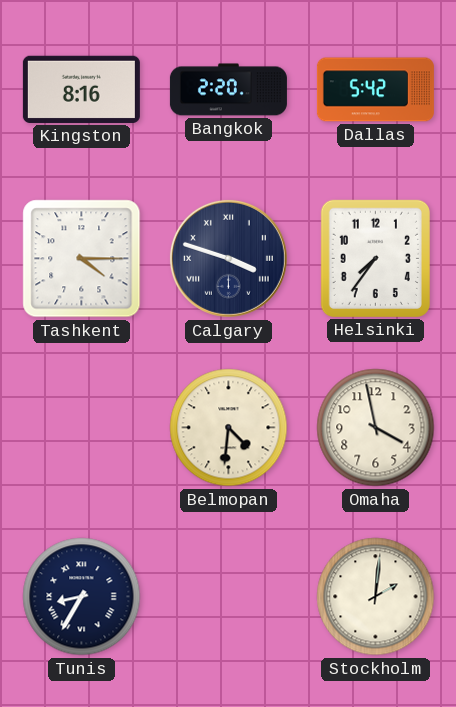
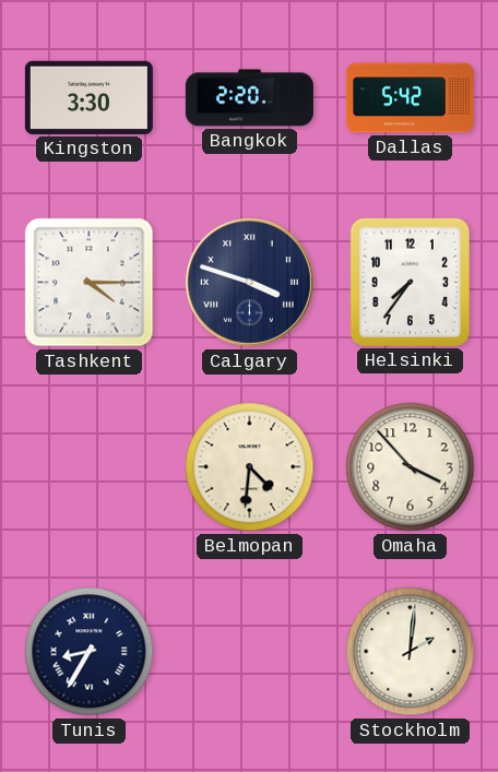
Kingston: 8:16 -> 3:30
Omaha: 3:58 -> 3:53
